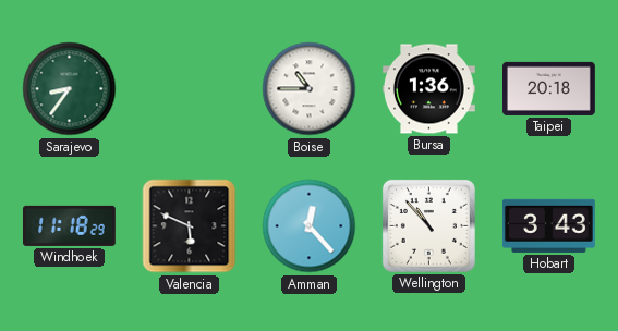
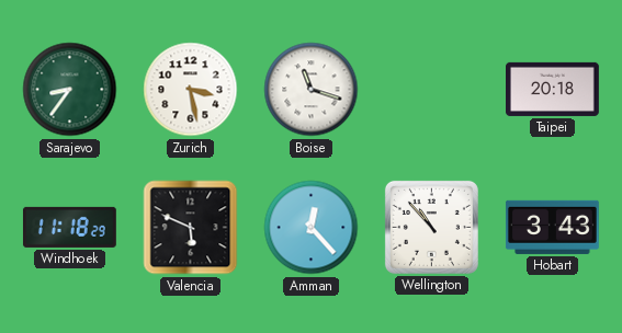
Zurich: none -> 3:28
Boise: 10:45 -> 11:18
Bursa: 1:36 -> none
